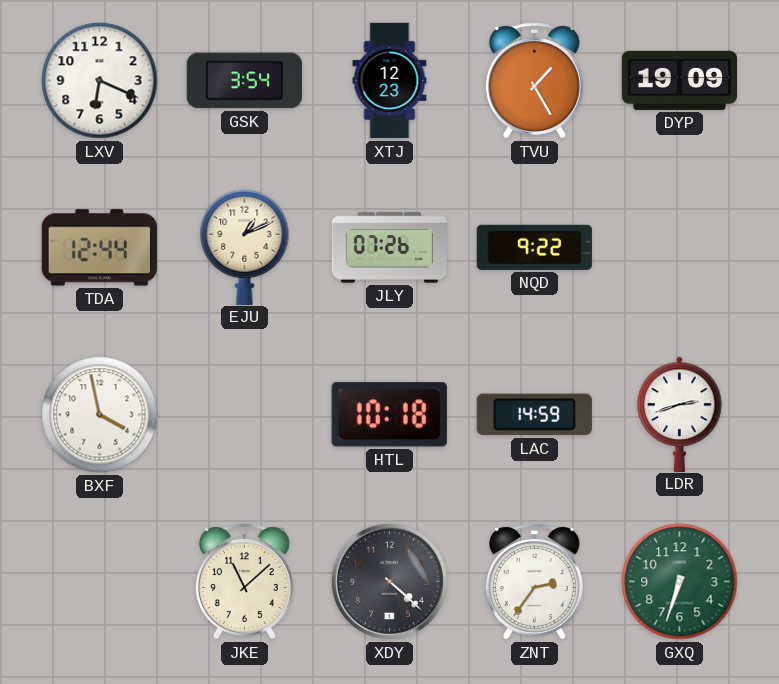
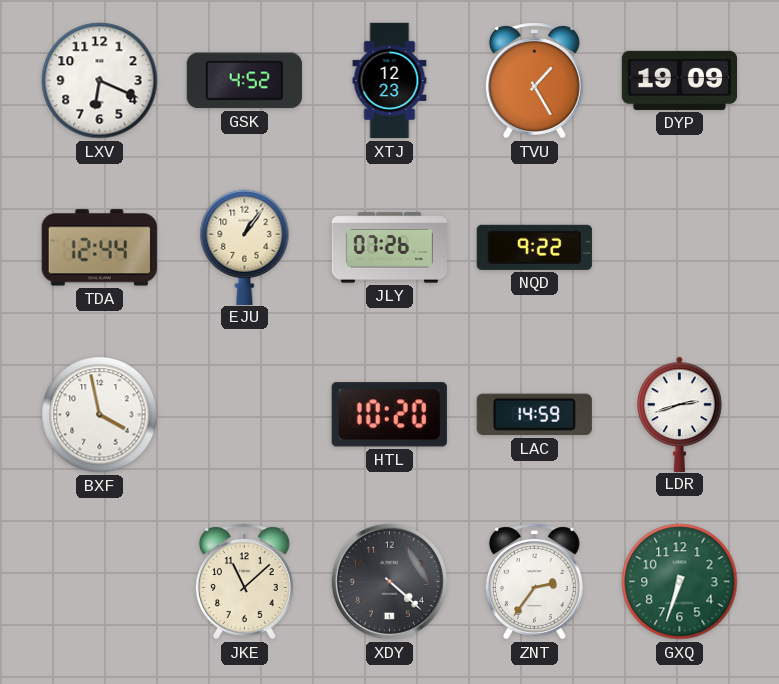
GSK: 3:54 -> 4:52
EJU: 1:11 -> 1:06
HTL: 10:18 -> 10:20
